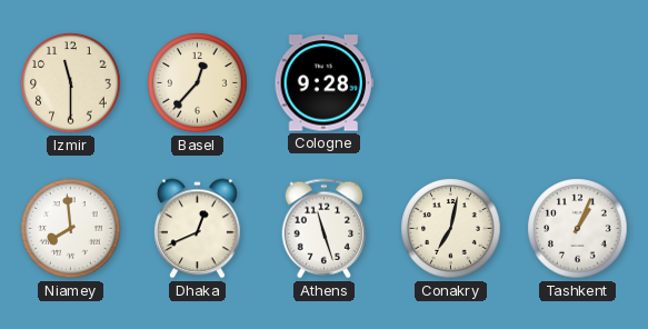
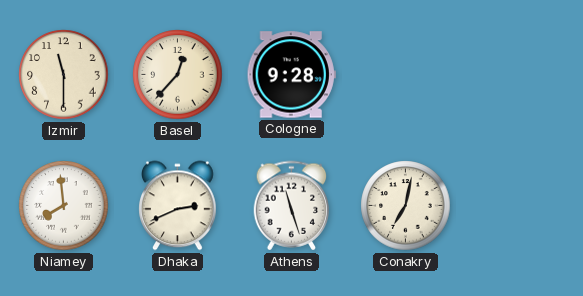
Dhaka: 12:41 -> 2:41
Tashkent: 1:04 -> none
